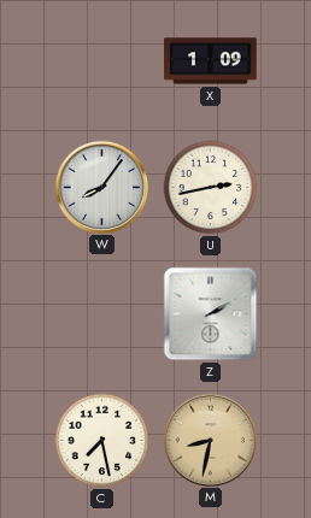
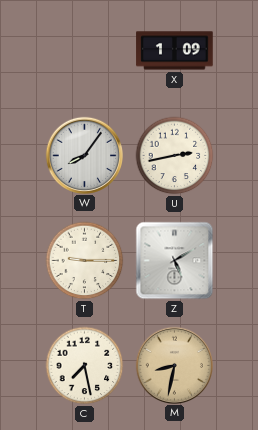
T: none -> 9:15
Z: 2:10 -> 5:10
